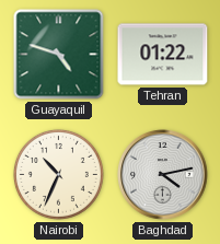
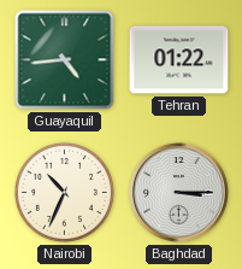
Guayaquil: 4:48 -> 4:44
Baghdad: 4:13 -> 3:15
